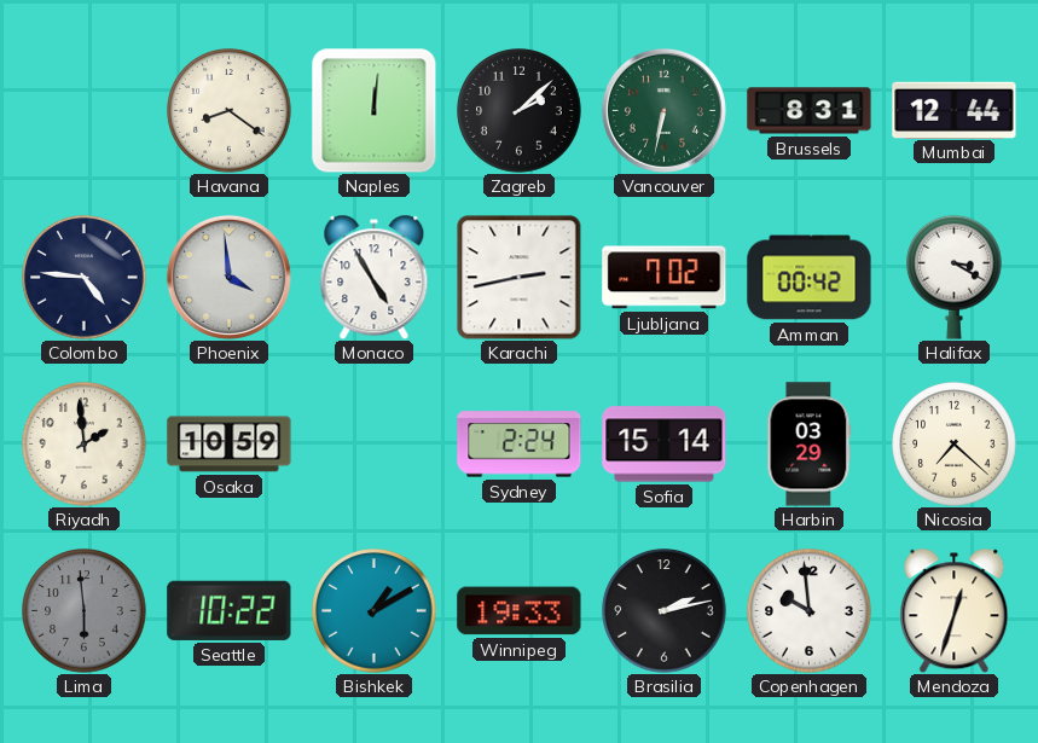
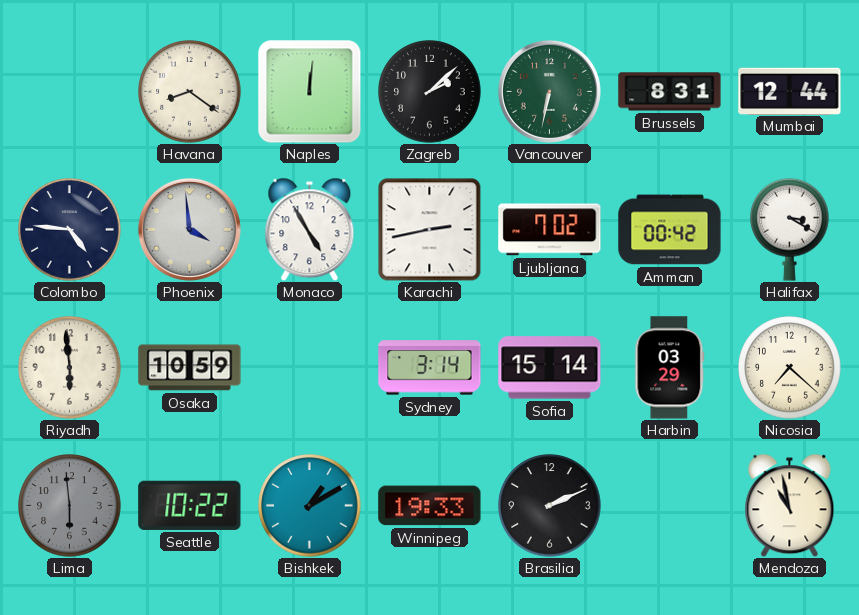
Riyadh: 1:59 -> 5:59
Sydney: 2:24 -> 3:14
Brasilia: 2:13 -> 2:11
Copenhagen: 9:59 -> none
Mendoza: 12:33 -> 10:58
